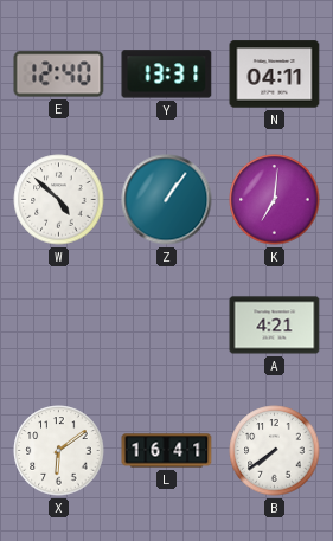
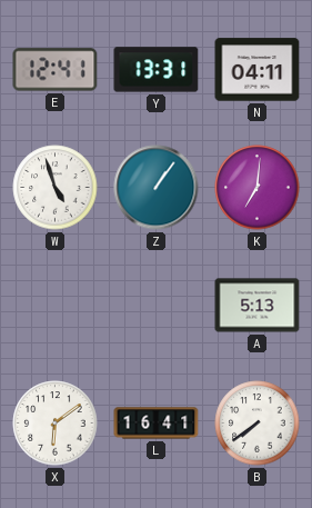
E: 12:40 -> 12:41
W: 4:52 -> 4:57
A: 4:21 -> 5:13
